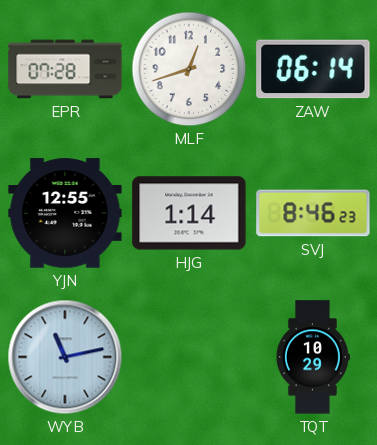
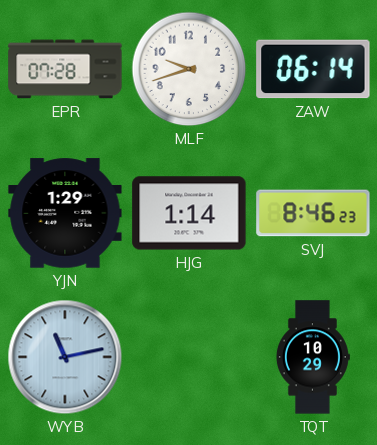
MLF: 12:42 -> 9:42
YJN: 12:55 -> 1:29
